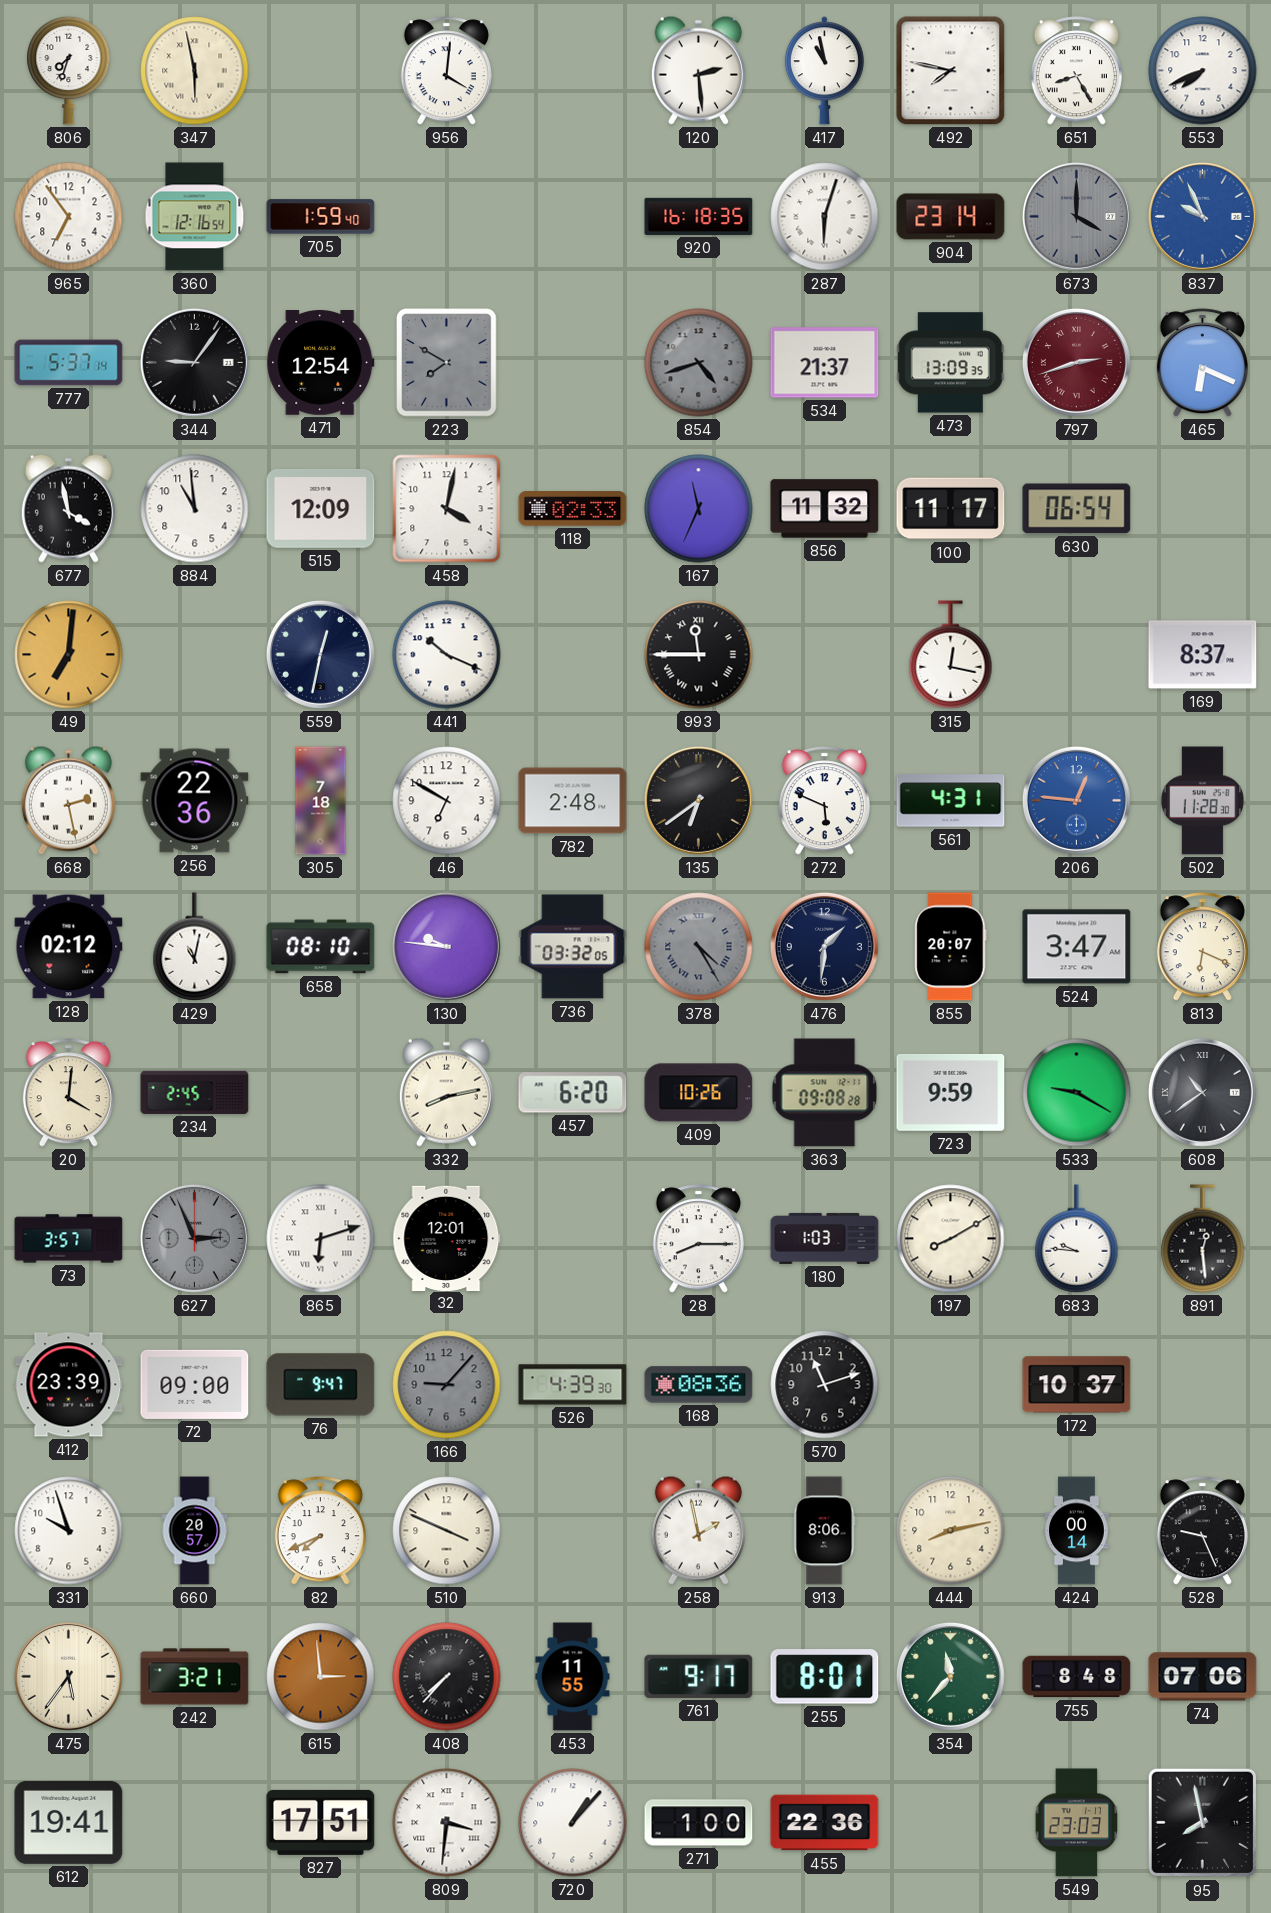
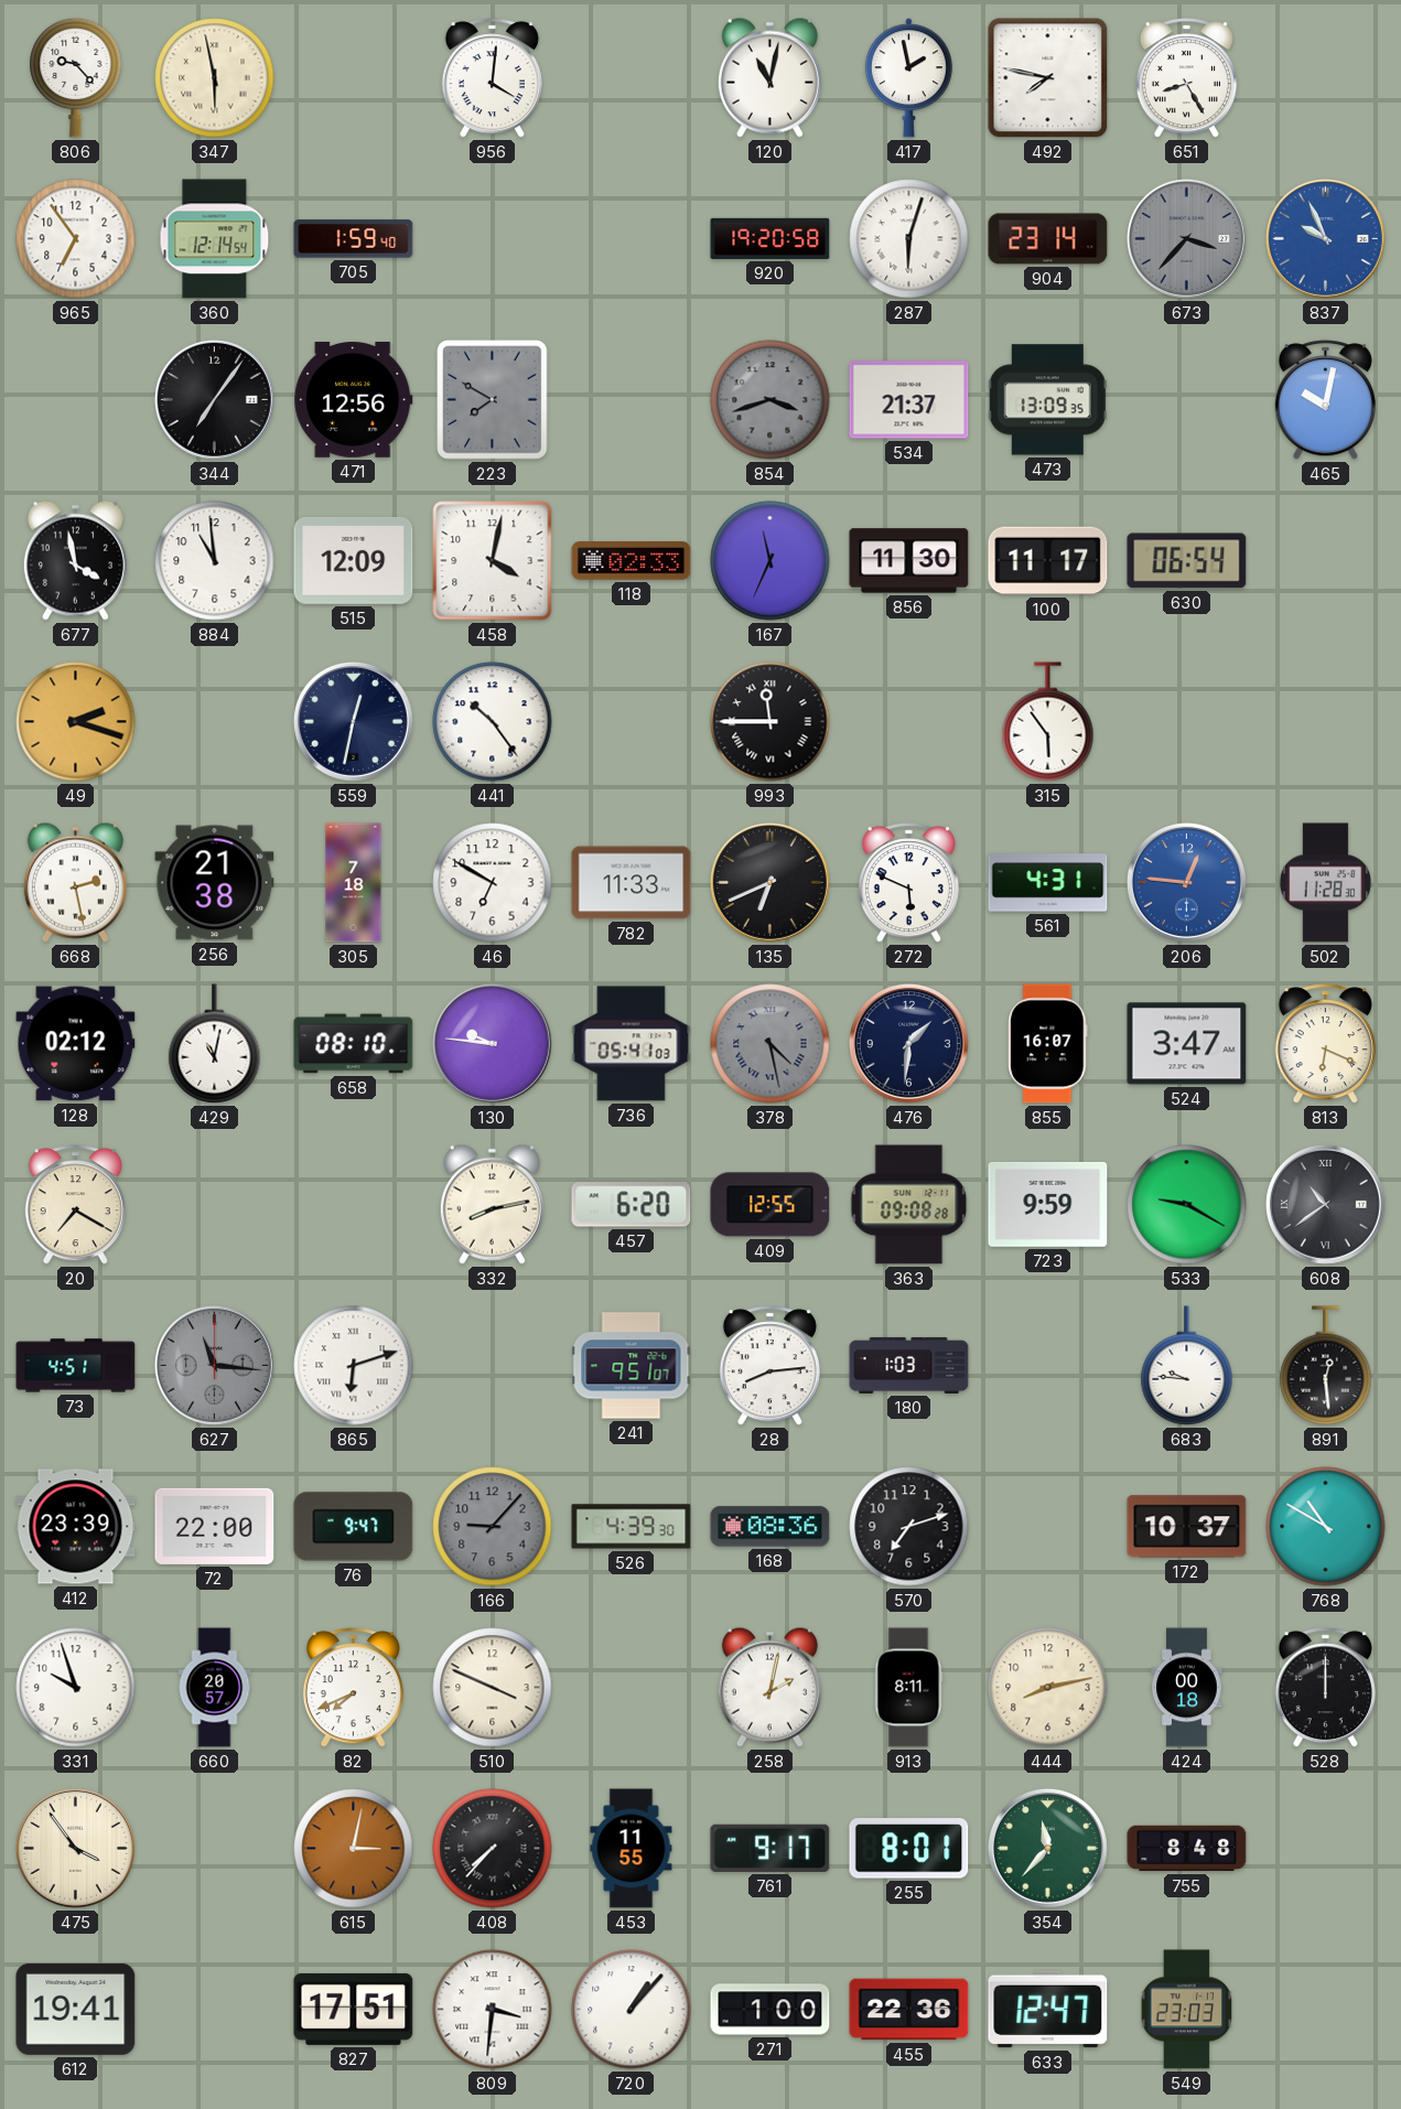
806: 7:33 -> 9:23
120: 2:29 -> 11:02
417: 10:58 -> 1:58
553: 7:41 -> none
360: 12:16 -> 12:14
920: 16:18 -> 19:20
673: 4:00 -> 3:37
777: 5:37 -> none
344: 9:06 -> 7:06
471: 12:54 -> 12:56
854: 4:42 -> 3:42
797: 2:42 -> none
465: 6:19 -> 10:02
856: 11:32 -> 11:30
49: 7:01 -> 2:18
441: 10:19 -> 10:24
315: 12:17 -> 5:54
169: 8:37 -> none
256: 22:36 -> 21:38
782: 2:48 -> 11:33
135: 6:39 -> 6:41
736: 03:32 -> 05:41
378: 4:25 -> 4:28
855: 20:07 -> 16:07
20: 4:01 -> 7:20
234: 2:45 -> none
409: 10:26 -> 12:55
73: 3:57 -> 4:51
627: 2:56 -> 11:16
32: 12:01 -> none
241: none -> 9:51
28: 8:15 -> 8:14
197: 8:10 -> none
72: 09:00 -> 22:00
570: 11:12 -> 7:12
768: none -> 10:50
258: 1:58 -> 2:02
913: 8:06 -> 8:11
424: 00:14 -> 00:18
528: 9:26 -> 12:00
475: 5:36 -> 3:54
242: 3:21 -> none
615: 2:59 -> 3:02
74: 07:06 -> none
633: none -> 12:47
95: 7:58 -> none
